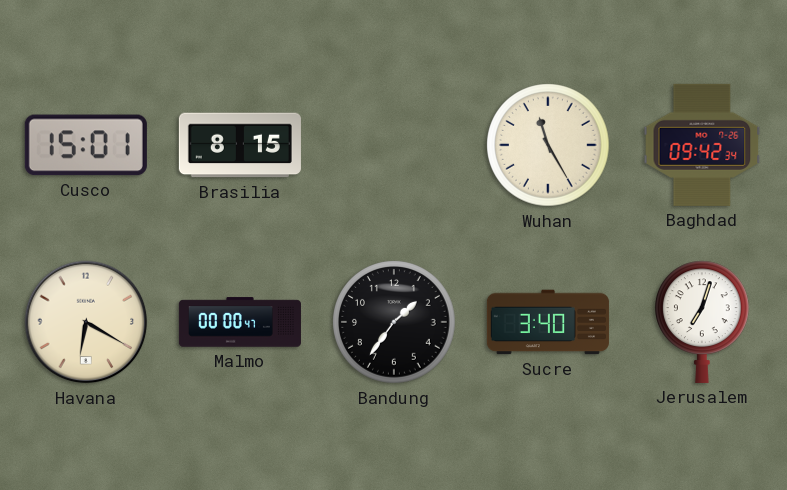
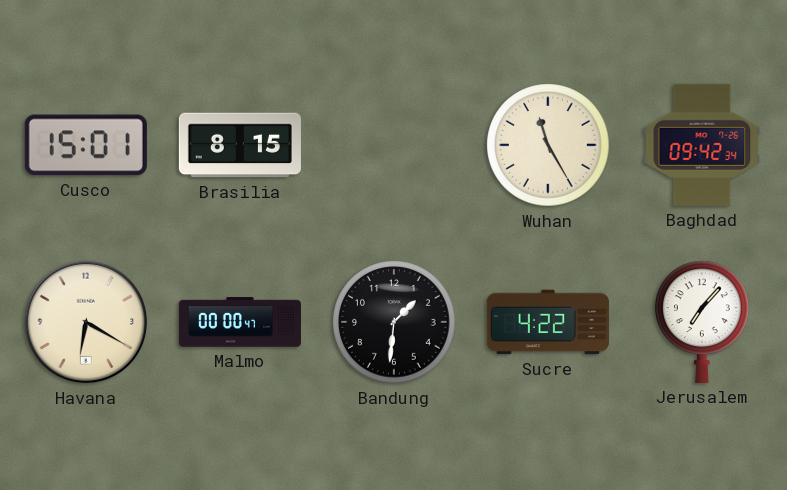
Bandung: 1:36 -> 1:31
Sucre: 3:40 -> 4:22
Jerusalem: 7:03 -> 7:07
